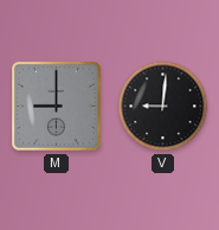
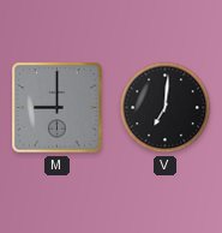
V: 9:01 -> 7:01
